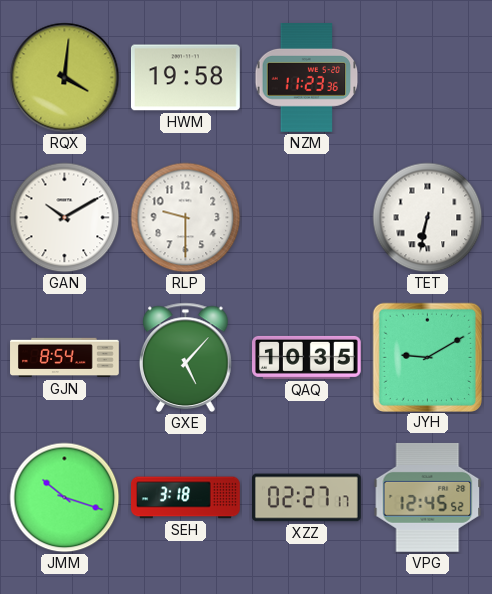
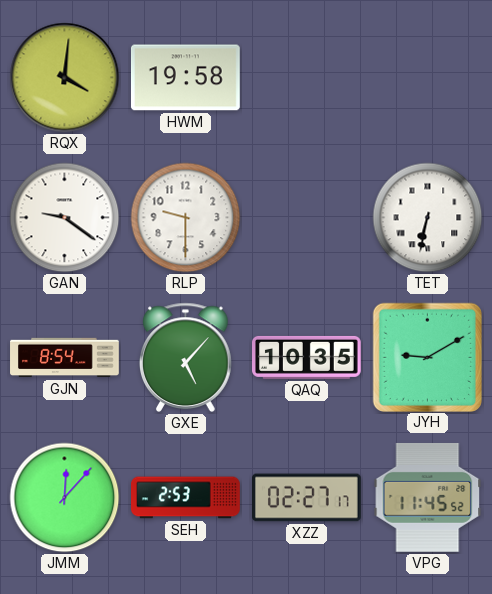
NZM: 11:23 -> none
GAN: 10:10 -> 9:21
JMM: 10:18 -> 12:07
SEH: 3:18 -> 2:53
VPG: 12:45 -> 11:45
